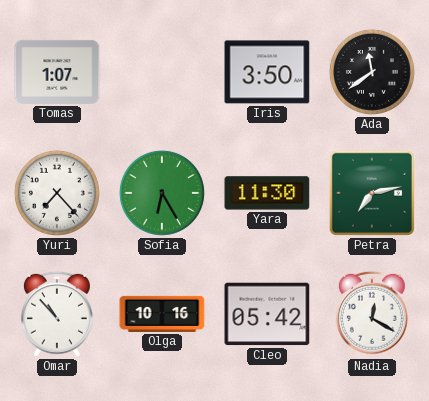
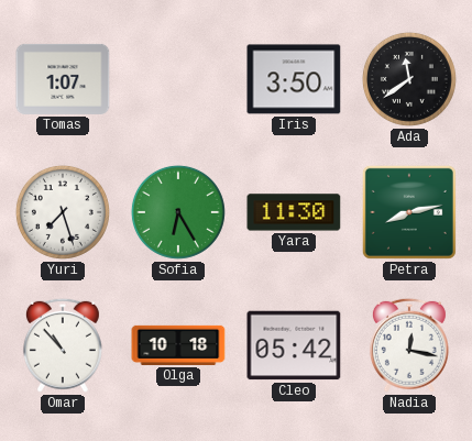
Yuri: 7:23 -> 7:27
Petra: 7:13 -> 8:13
Olga: 10:16 -> 10:18
Nadia: 12:20 -> 12:17
